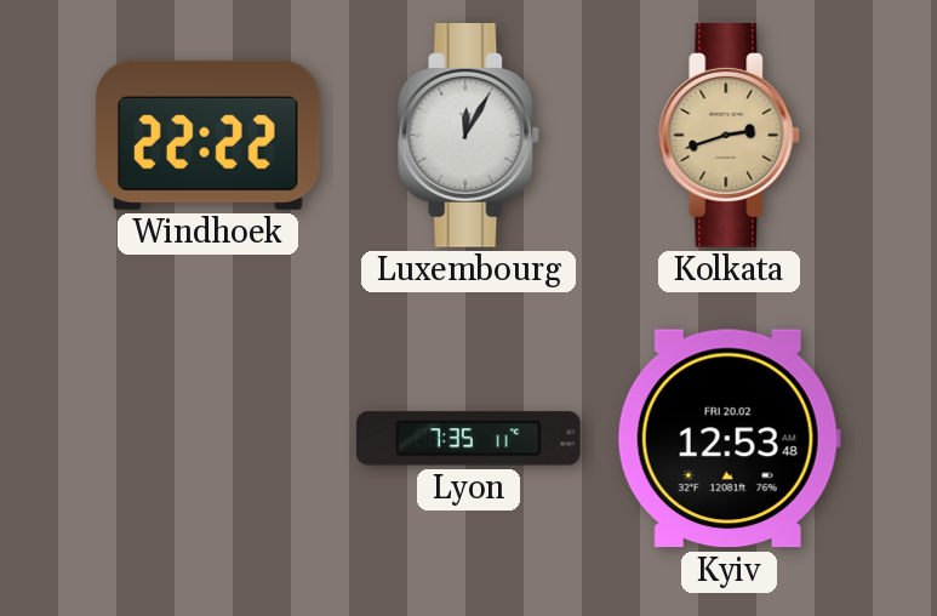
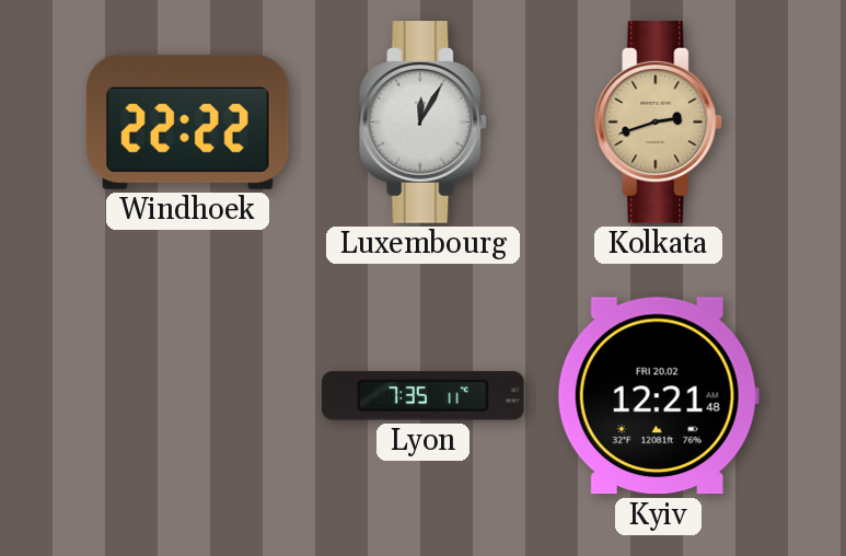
Kyiv: 12:53 -> 12:21
